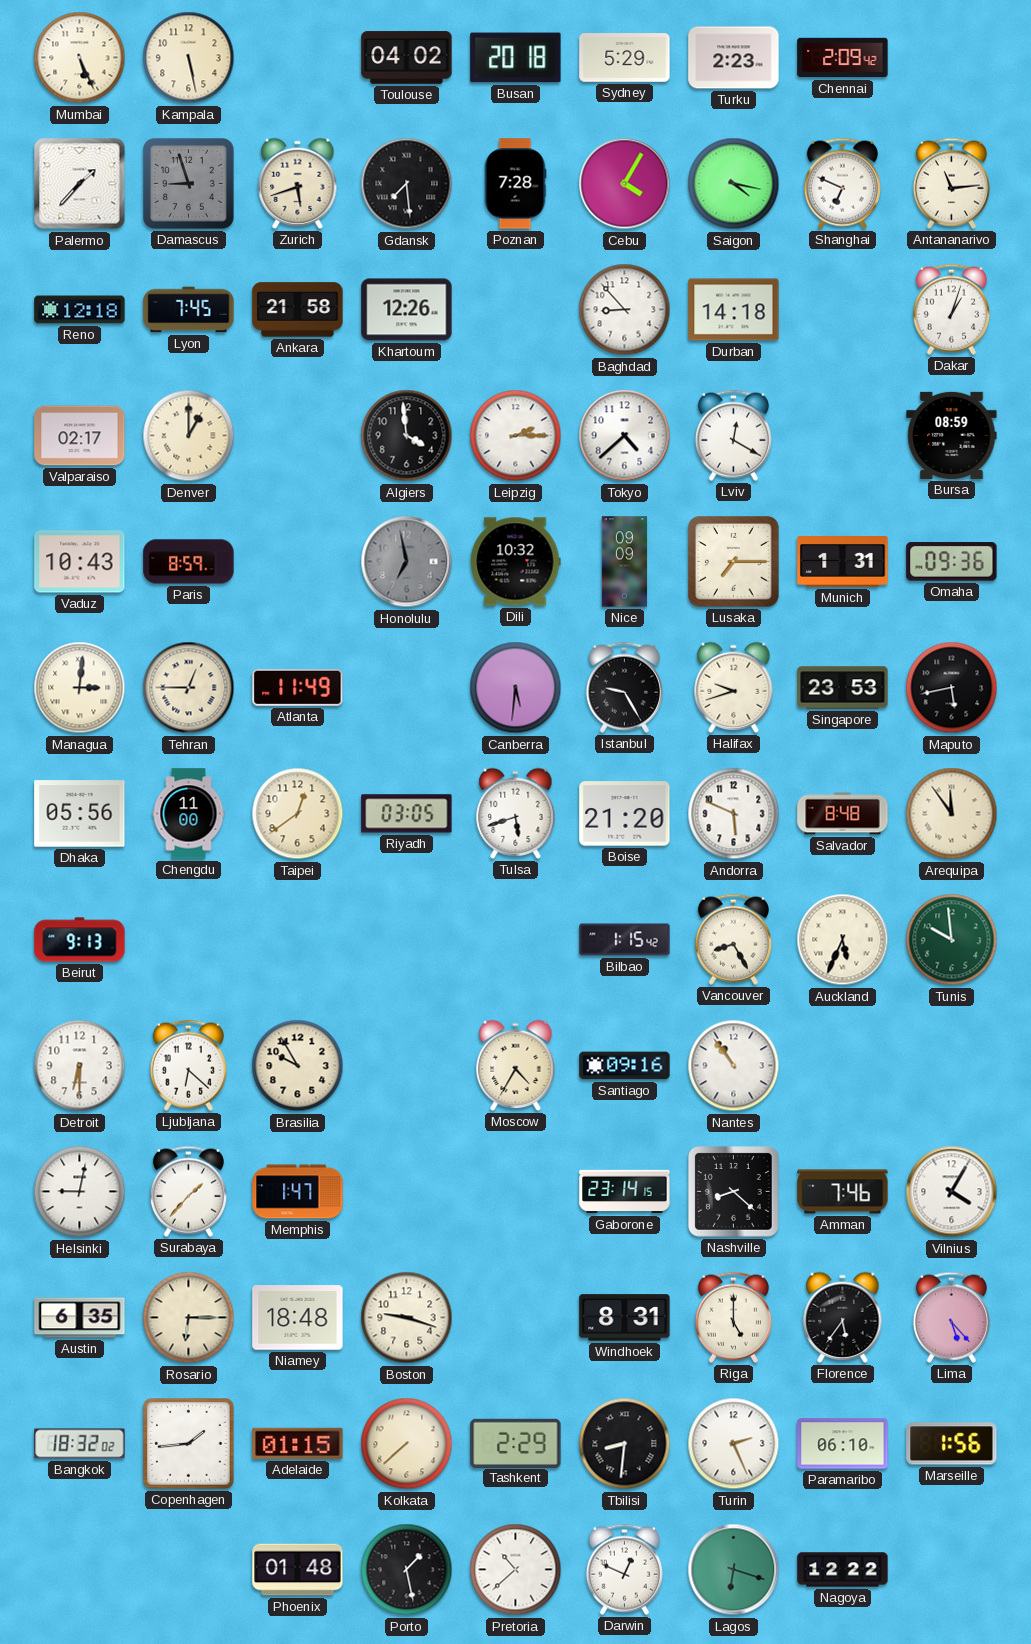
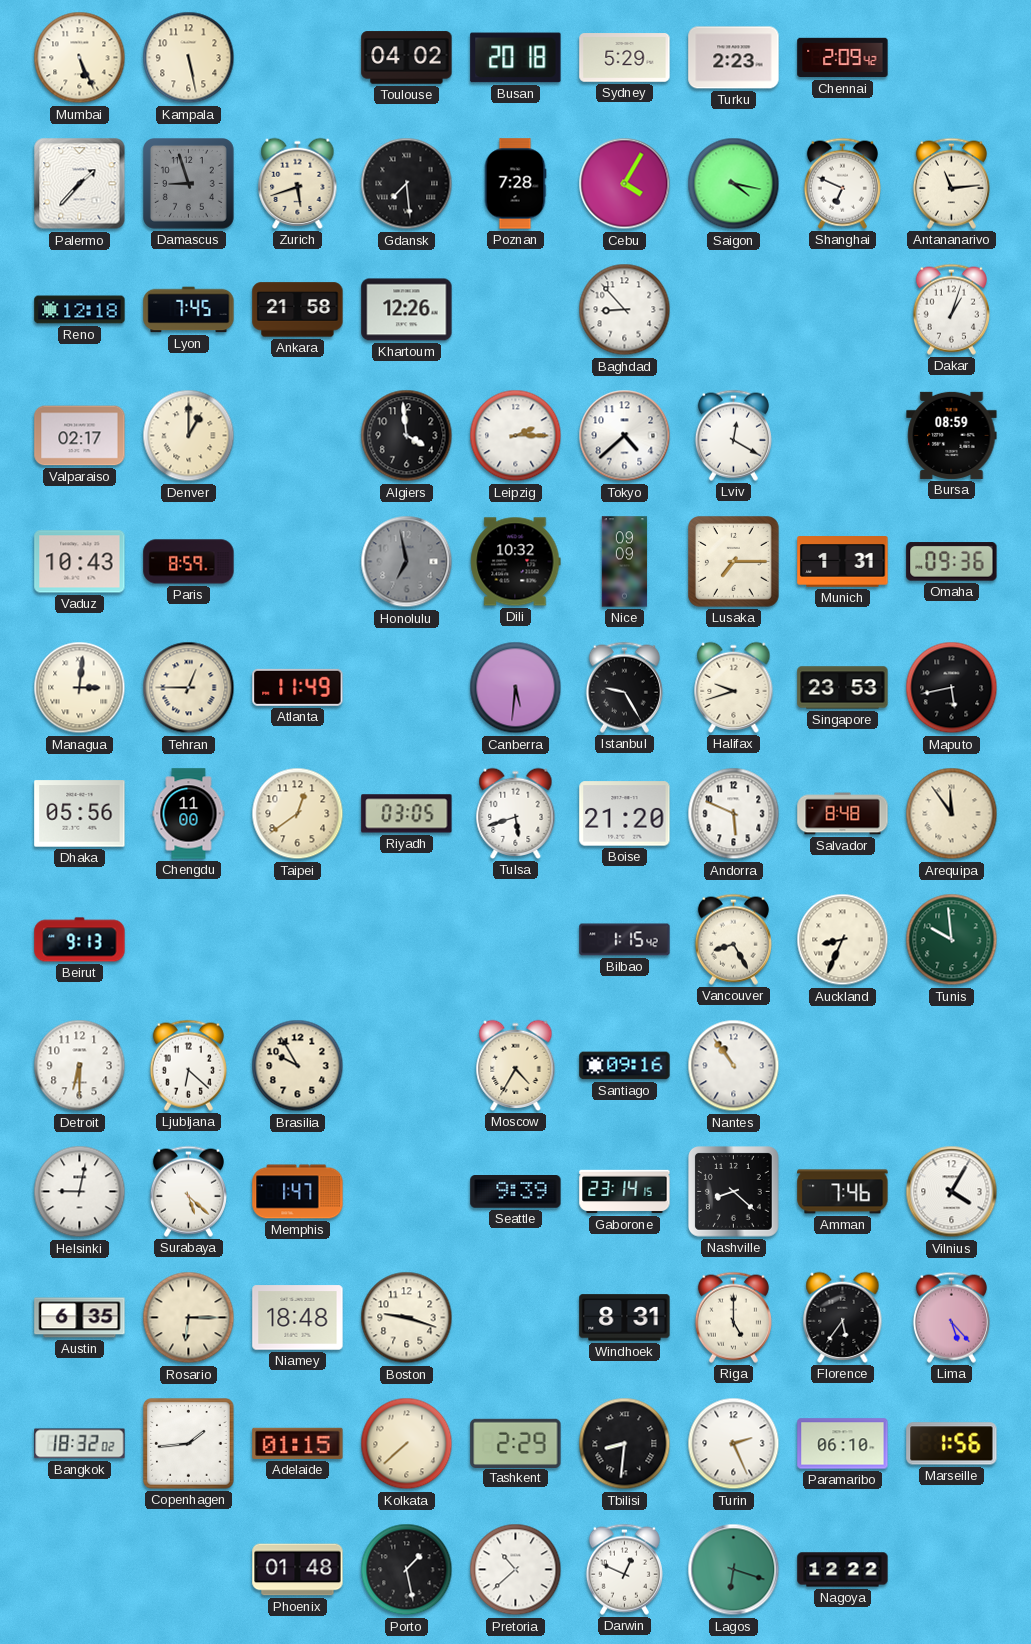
Durban: 14:18 -> none
Auckland: 5:34 -> 8:34
Surabaya: 1:37 -> 5:22
Seattle: none -> 9:39
